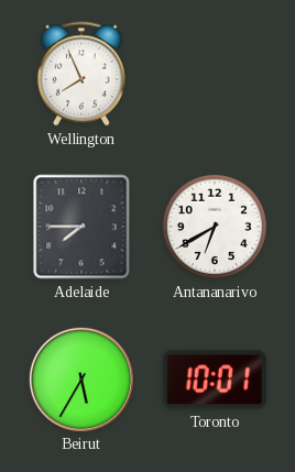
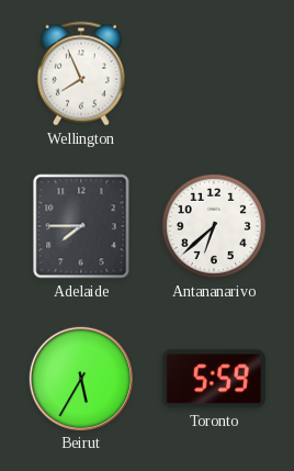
Antananarivo: 6:40 -> 6:38
Toronto: 10:01 -> 5:59
